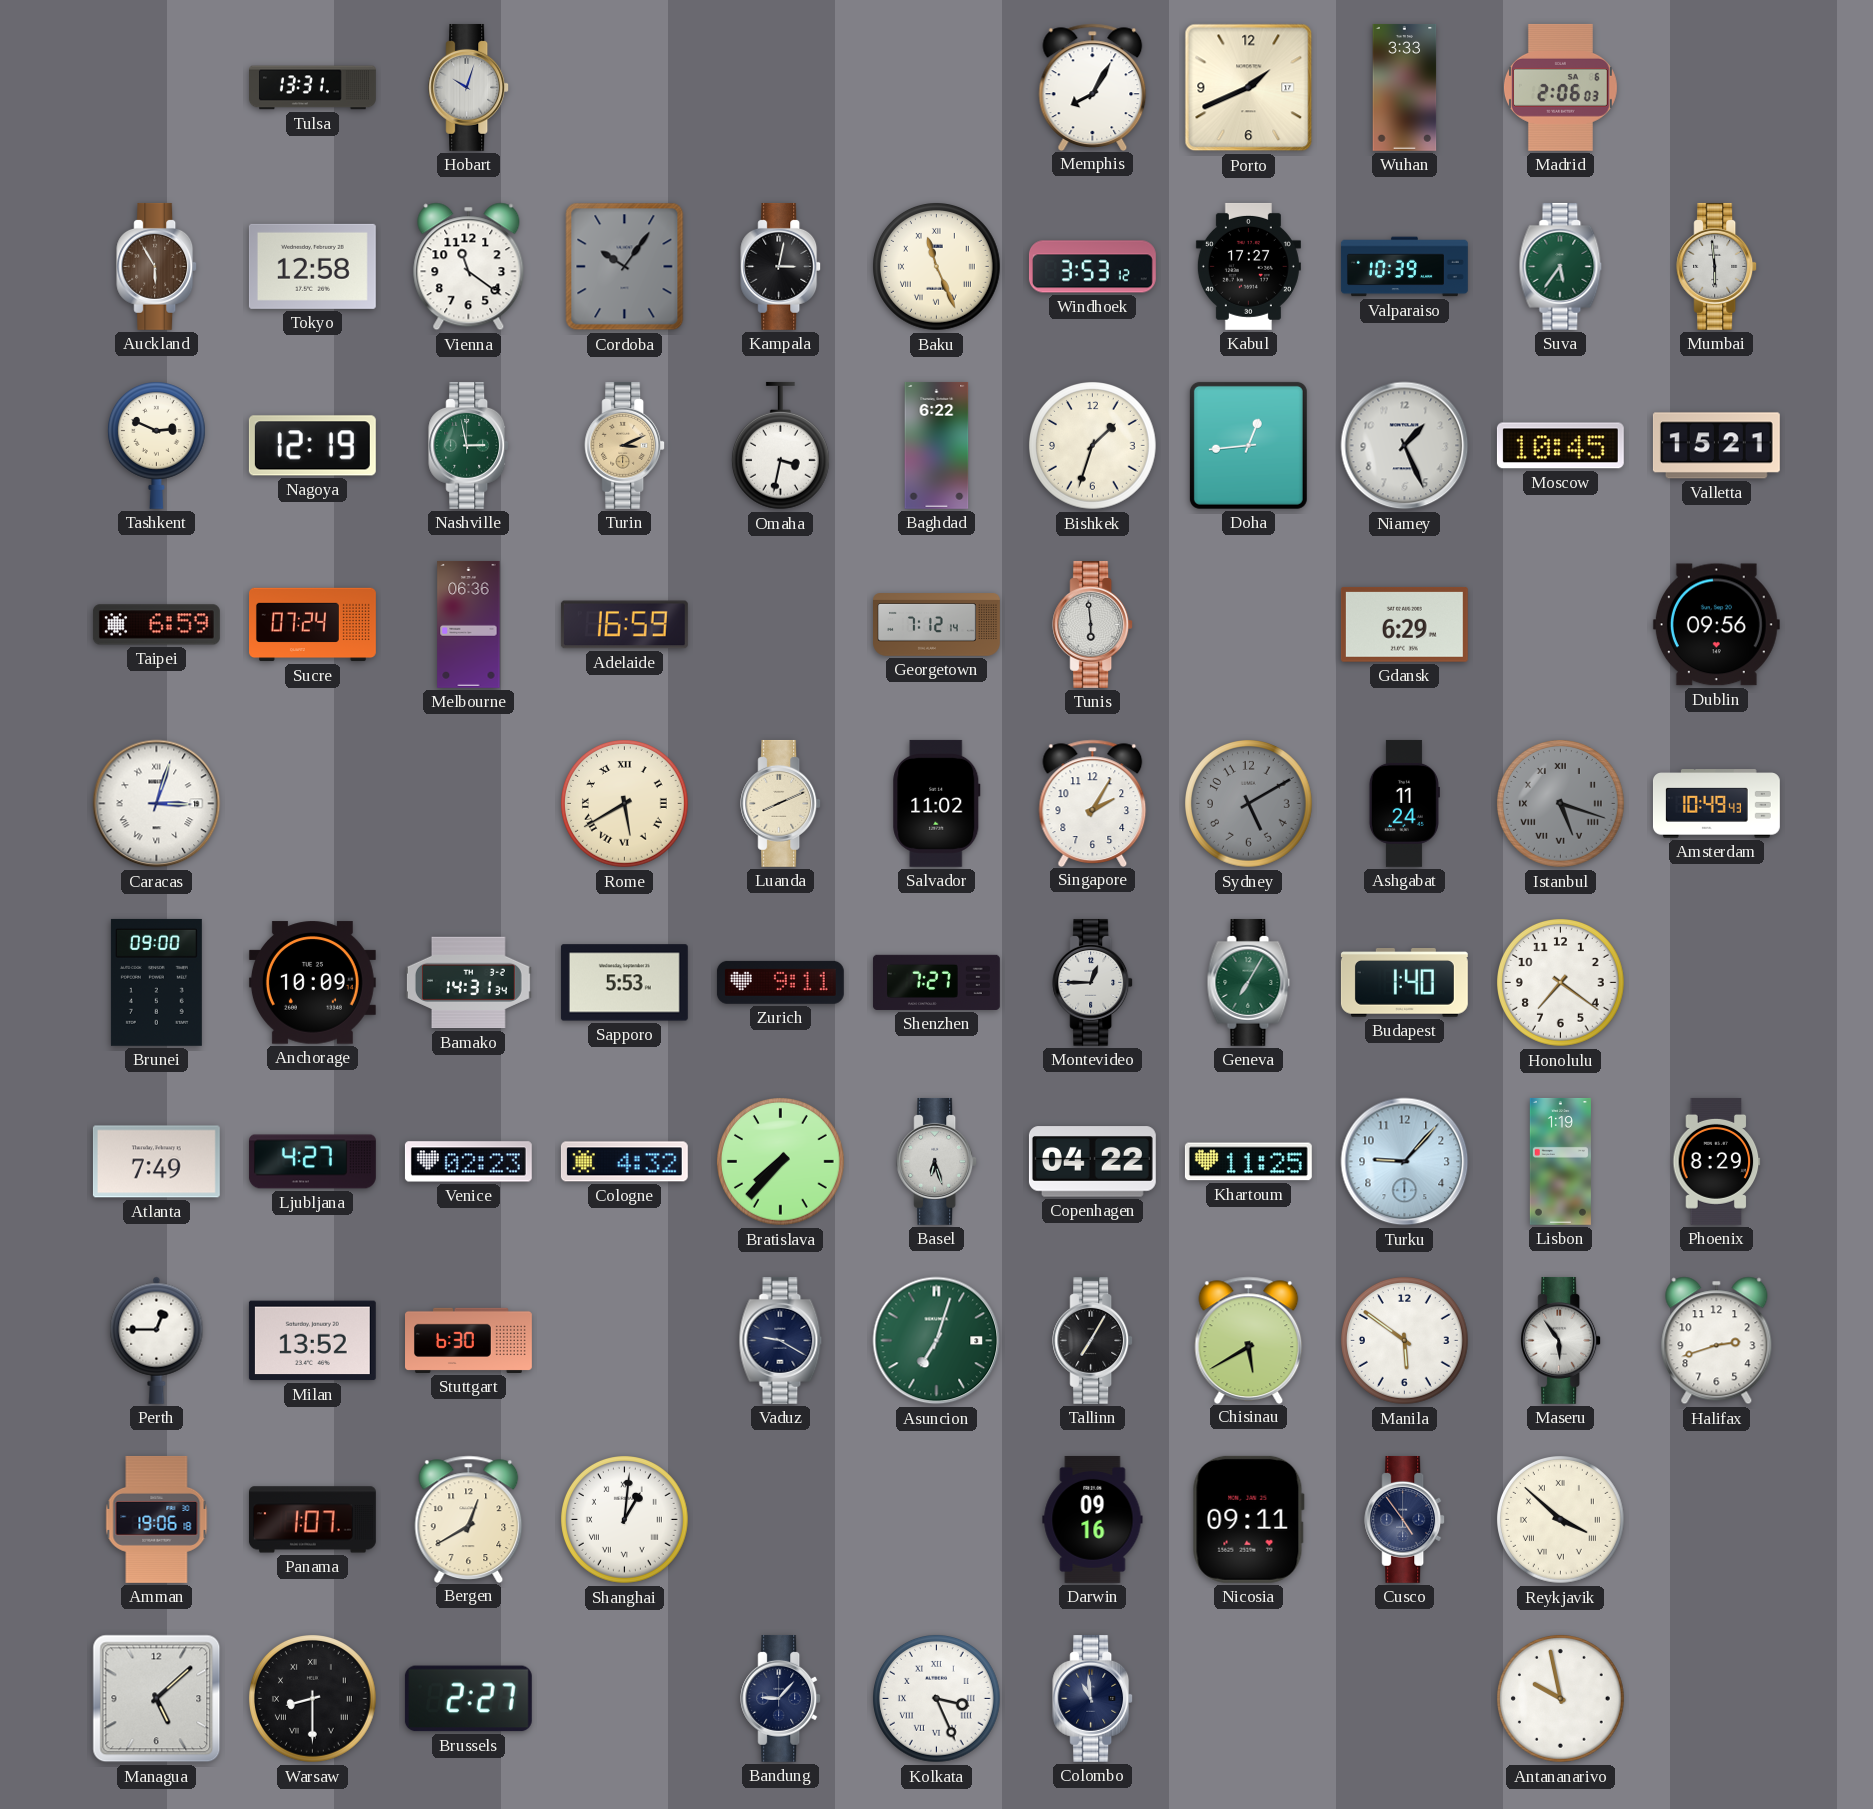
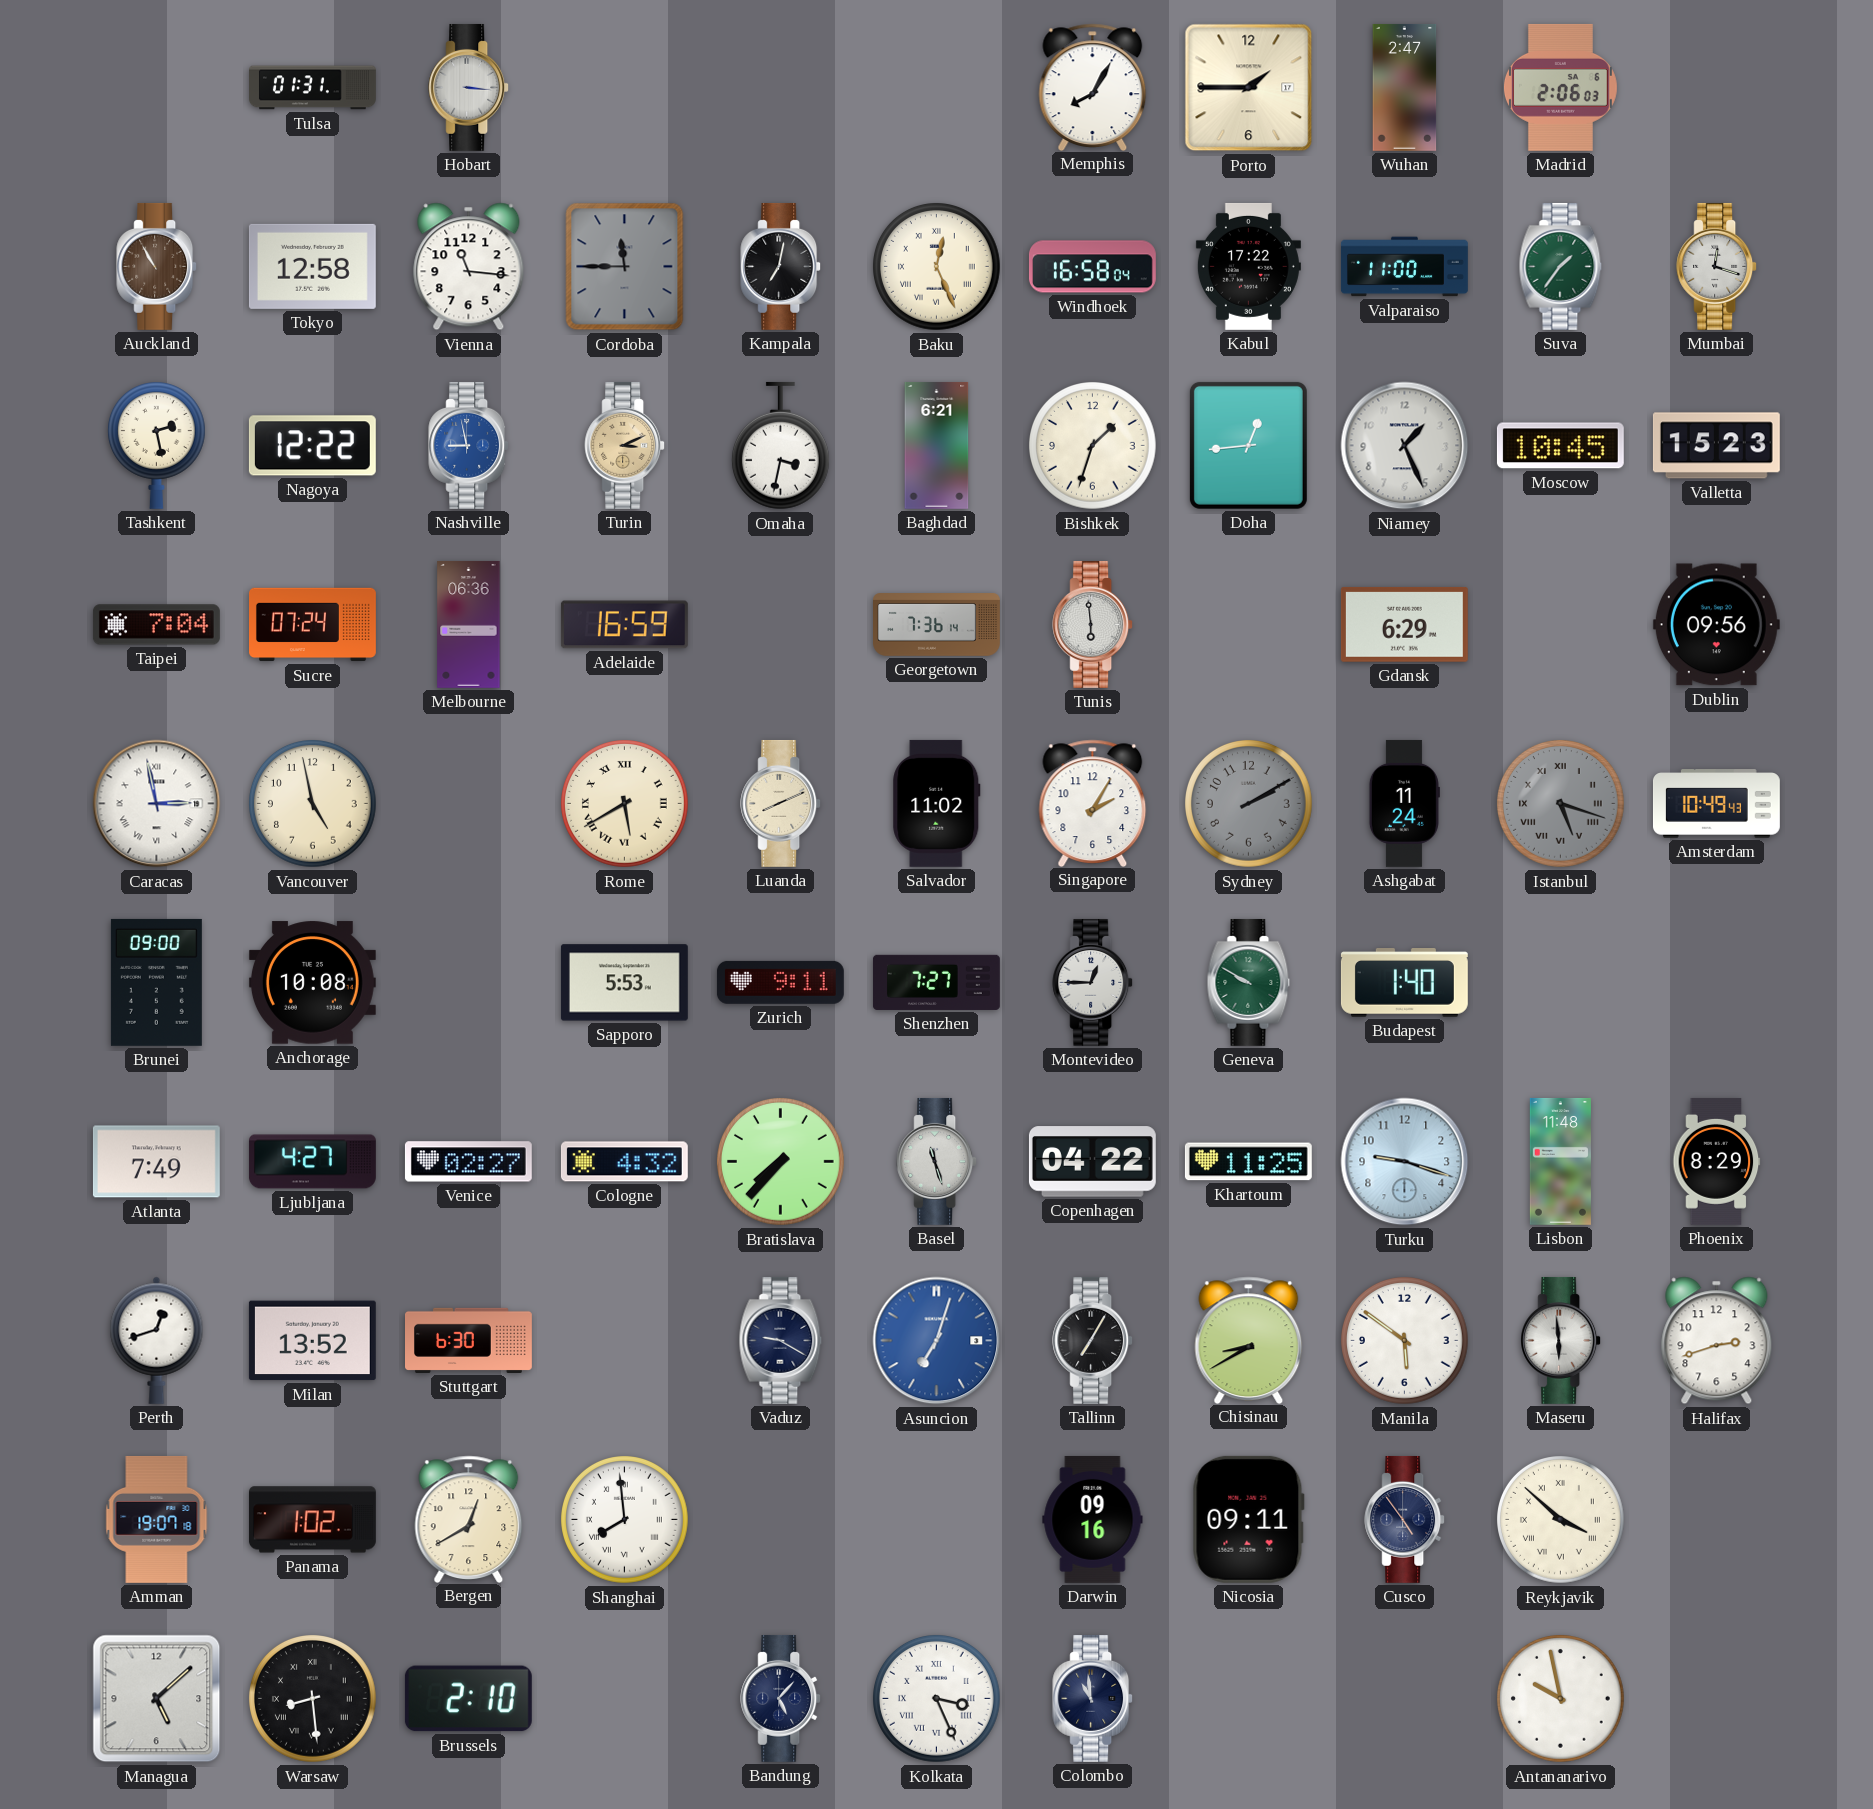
Tulsa: 13:31 -> 01:31
Hobart: 10:03 -> 3:16
Porto: 1:41 -> 1:45
Wuhan: 3:33 -> 2:47
Auckland: 5:55 -> 10:55
Vienna: 11:21 -> 11:16
Cordoba: 10:06 -> 11:45
Kampala: 3:02 -> 7:02
Baku: 11:26 -> 12:26
Windhoek: 3:53 -> 16:58
Kabul: 17:27 -> 17:22
Valparaiso: 10:39 -> 11:00
Suva: 5:36 -> 1:36
Mumbai: 5:59 -> 12:18
Tashkent: 2:49 -> 2:28
Nagoya: 12:19 -> 12:22
Nashville: 2:58 -> 8:58
Nashville dial: green -> blue
Baghdad: 6:22 -> 6:21
Valletta: 15:21 -> 15:23
Taipei: 6:59 -> 7:04
Georgetown: 7:12 -> 7:36
Caracas: 3:03 -> 2:58
Vancouver: none -> 4:58
Sydney: 5:10 -> 2:10
Anchorage: 10:09 -> 10:08
Bamako: 14:31 -> none
Geneva: 7:05 -> 9:50
Honolulu: 7:21 -> none
Venice: 02:23 -> 02:27
Basel: 6:27 -> 11:27
Turku: 9:07 -> 9:18
Lisbon: 1:19 -> 11:48
Perth: 12:45 -> 12:42
Asuncion dial: green -> blue
Chisinau: 5:40 -> 8:40
Maseru: 5:54 -> 5:59
Amman: 19:06 -> 19:07
Panama: 1:07 -> 1:02
Shanghai: 1:01 -> 7:59
Warsaw: 8:30 -> 8:29
Brussels: 2:27 -> 2:10
Bandung: 9:07 -> 5:07
